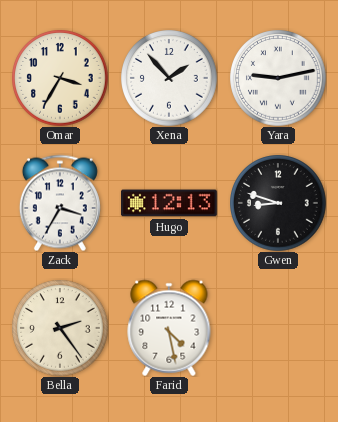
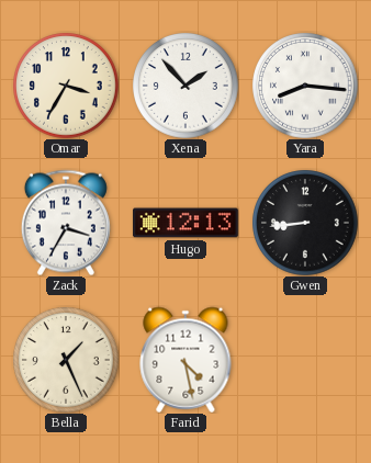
Yara: 9:13 -> 8:16
Gwen: 8:48 -> 8:44
Bella: 2:24 -> 1:26
